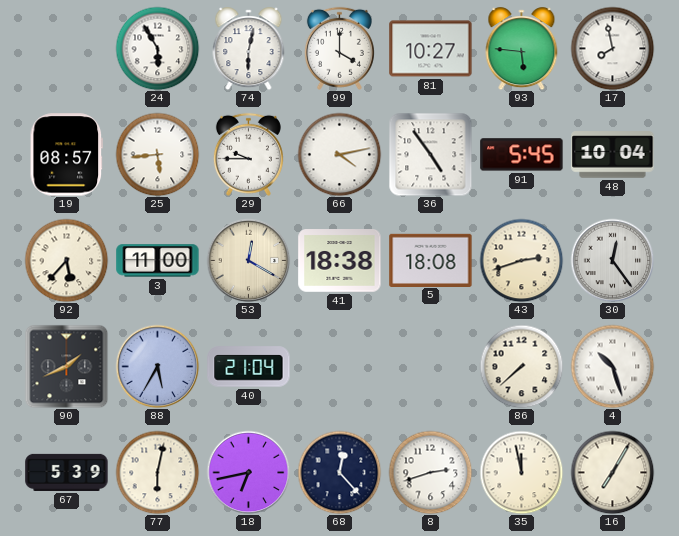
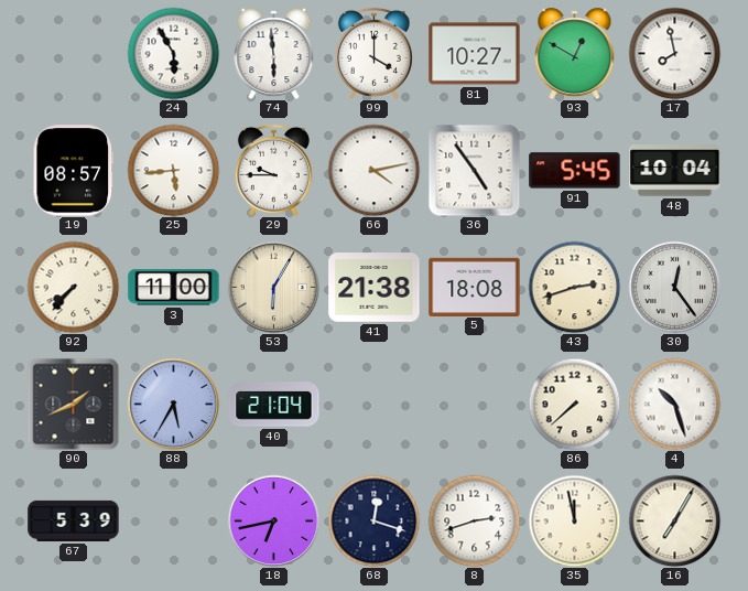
74: 6:02 -> 5:59
93: 5:46 -> 12:50
92: 5:37 -> 7:37
53: 12:20 -> 6:05
41: 18:38 -> 21:38
77: 6:02 -> none
68: 12:23 -> 12:18
